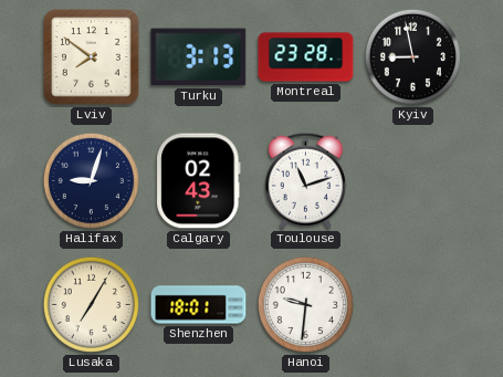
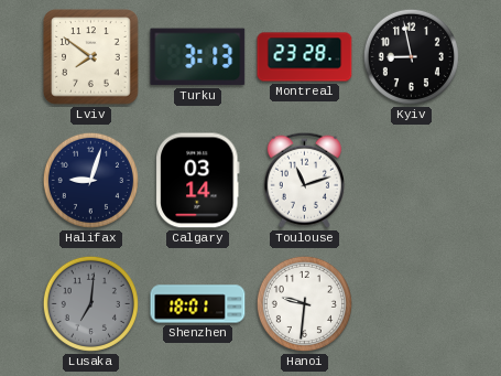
Calgary: 02:43 -> 03:14
Lusaka: 7:05 -> 7:01
Lusaka dial: cream -> grey
